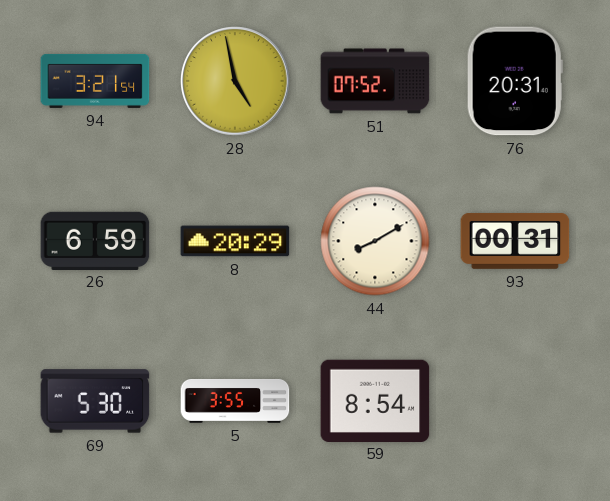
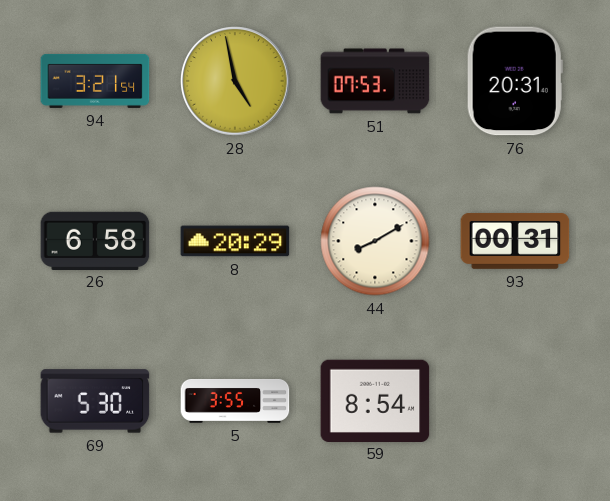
51: 07:52 -> 07:53
26: 6:59 -> 6:58
